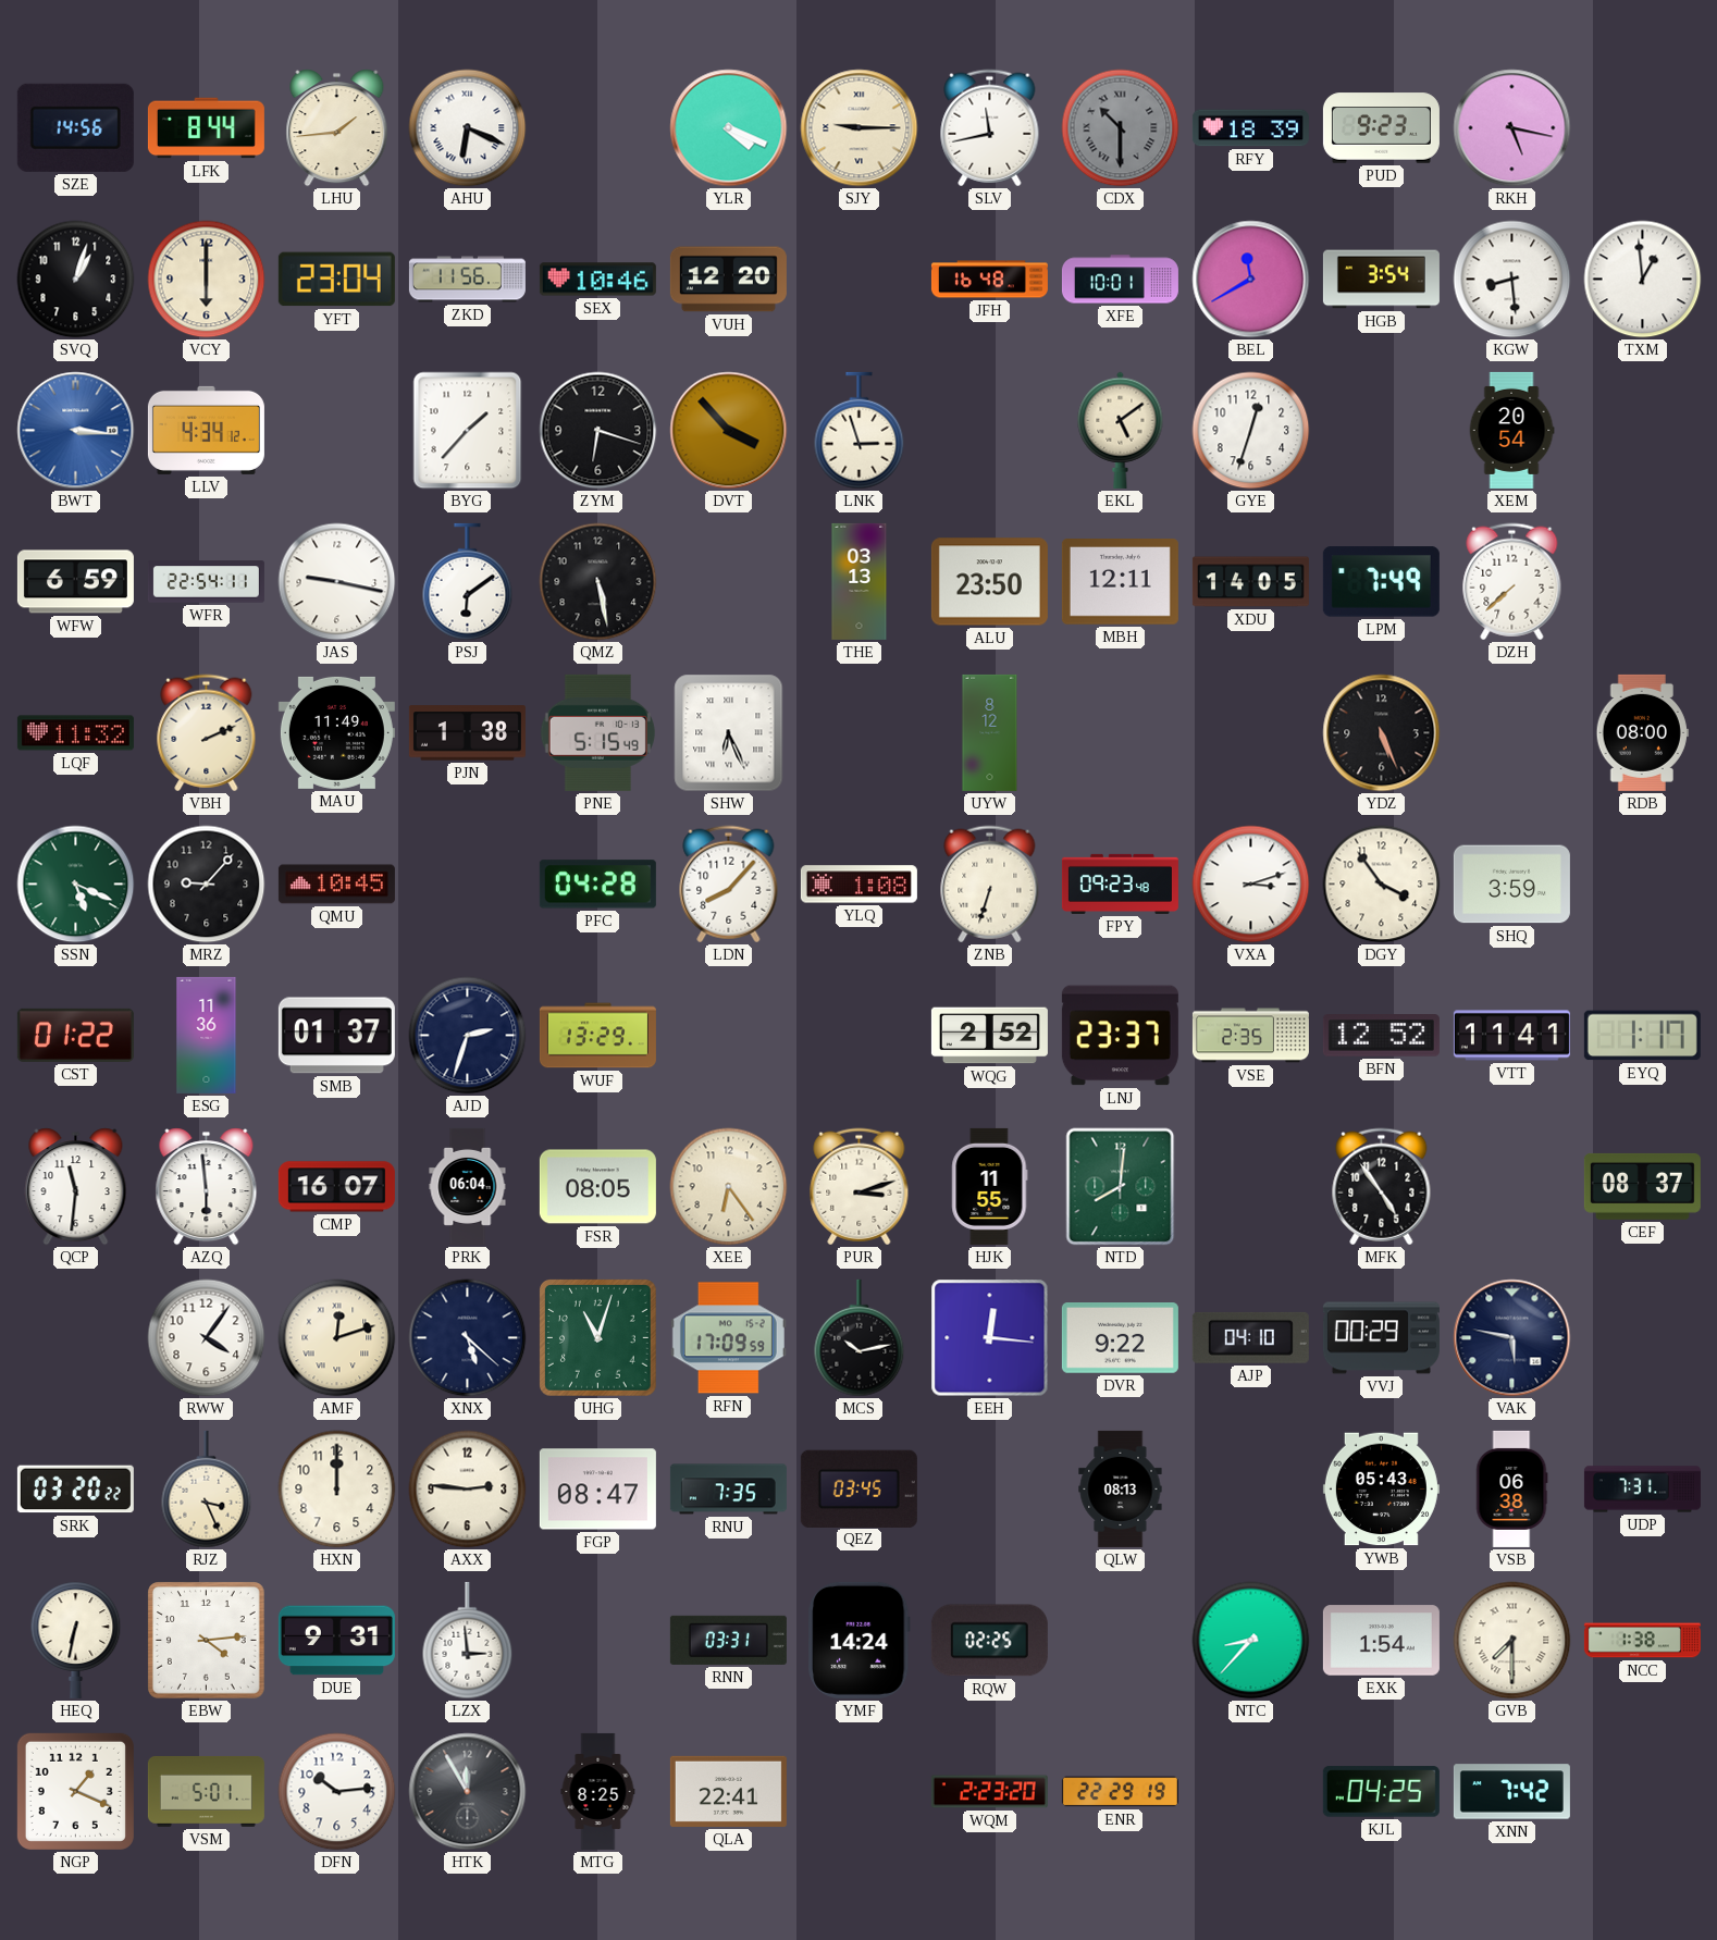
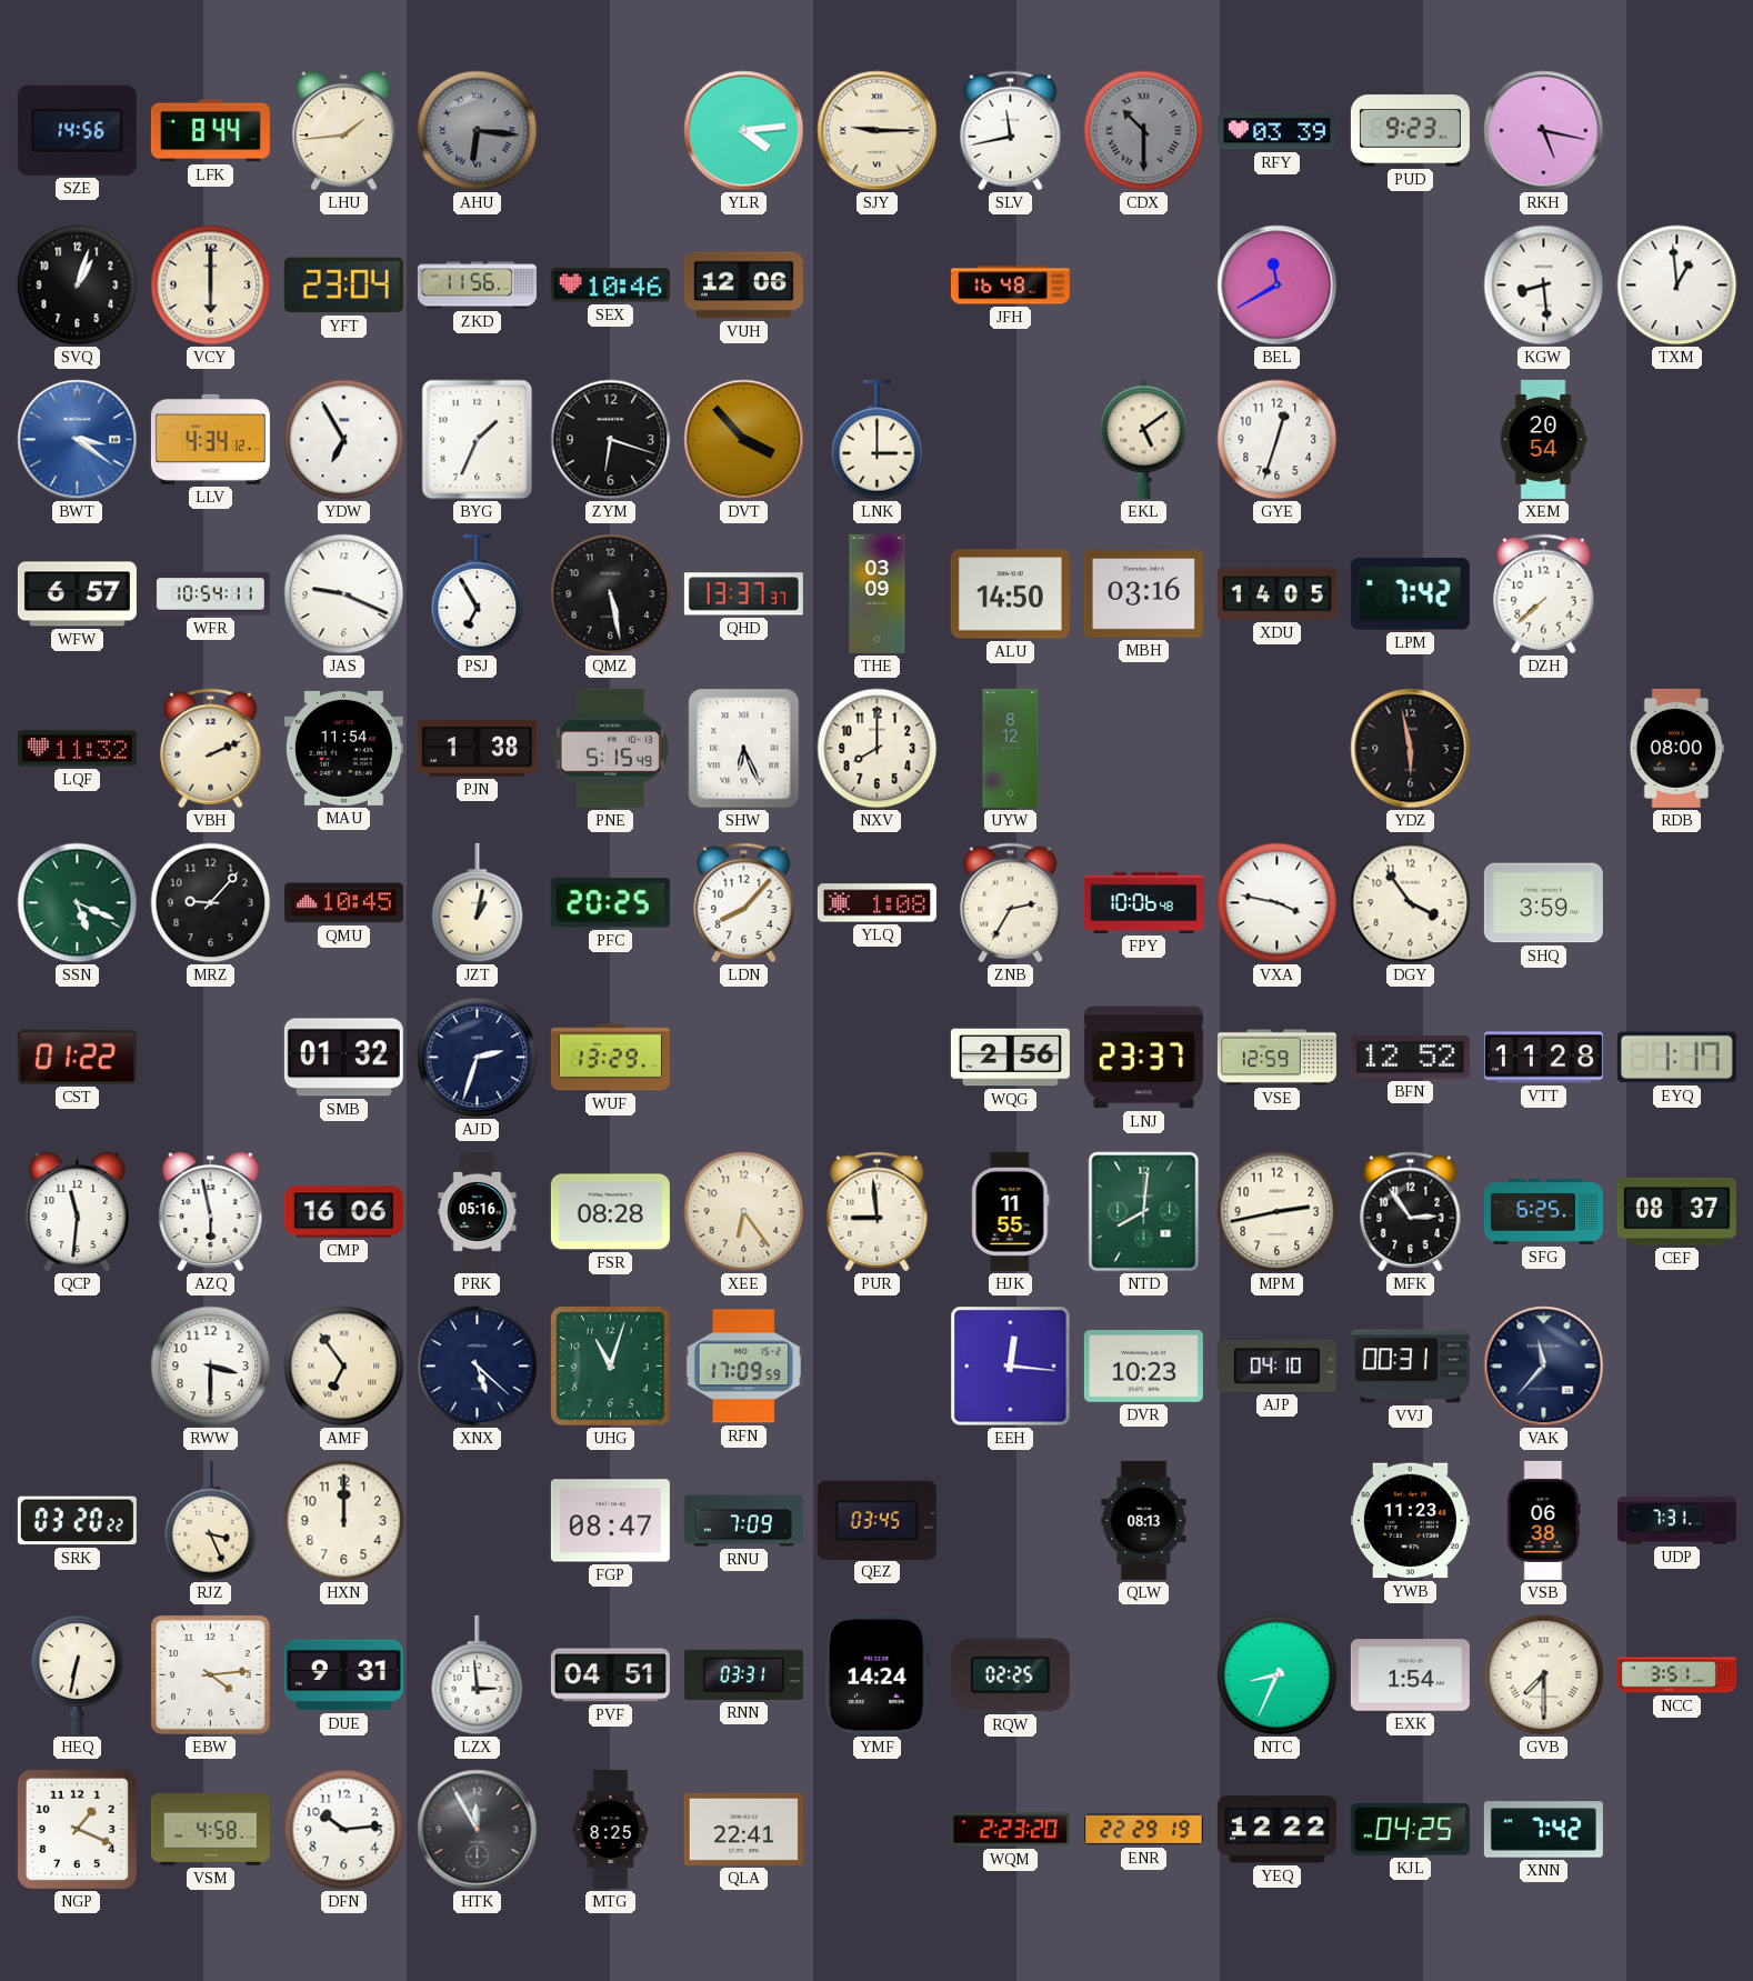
AHU: 6:19 -> 6:16
AHU dial: white -> grey
YLR: 4:19 -> 4:14
RFY: 18:39 -> 03:39
VUH: 12:20 -> 12:06
XFE: 10:01 -> none
HGB: 3:54 -> none
BWT: 3:16 -> 3:21
YDW: none -> 6:55
BYG: 1:37 -> 1:34
LNK: 2:57 -> 3:00
WFW: 6:59 -> 6:57
WFR: 22:54 -> 10:54
JAS: 9:17 -> 9:19
PSJ: 6:09 -> 6:55
QHD: none -> 13:37
THE: 03:13 -> 03:09
ALU: 23:50 -> 14:50
MBH: 12:11 -> 03:16
LPM: 7:49 -> 7:42
MAU: 11:49 -> 11:54
NXV: none -> 8:00
YDZ: 5:26 -> 5:58
JZT: none -> 1:02
PFC: 04:28 -> 20:25
ZNB: 6:33 -> 2:35
FPY: 09:23 -> 10:06
VXA: 3:12 -> 3:47
ESG: 11:36 -> none
SMB: 01:37 -> 01:32
WQG: 2:52 -> 2:56
VSE: 2:35 -> 12:59
VTT: 11:41 -> 11:28
AZQ: 5:59 -> 5:58
CMP: 16:07 -> 16:06
PRK: 06:04 -> 05:16
FSR: 08:05 -> 08:28
PUR: 3:12 -> 8:59
MPM: none -> 2:43
MFK: 4:54 -> 2:54
SFG: none -> 6:25
RWW: 4:06 -> 3:30
AMF: 12:12 -> 6:54
MCS: 10:13 -> none
DVR: 9:22 -> 10:23
VVJ: 00:29 -> 00:31
VAK: 5:47 -> 11:37
AXX: 2:46 -> none
RNU: 7:35 -> 7:09
YWB: 05:43 -> 11:23
PVF: none -> 04:51
NTC: 8:37 -> 8:34
NCC: 1:38 -> 3:51
VSM: 5:01 -> 4:58
YEQ: none -> 12:22
